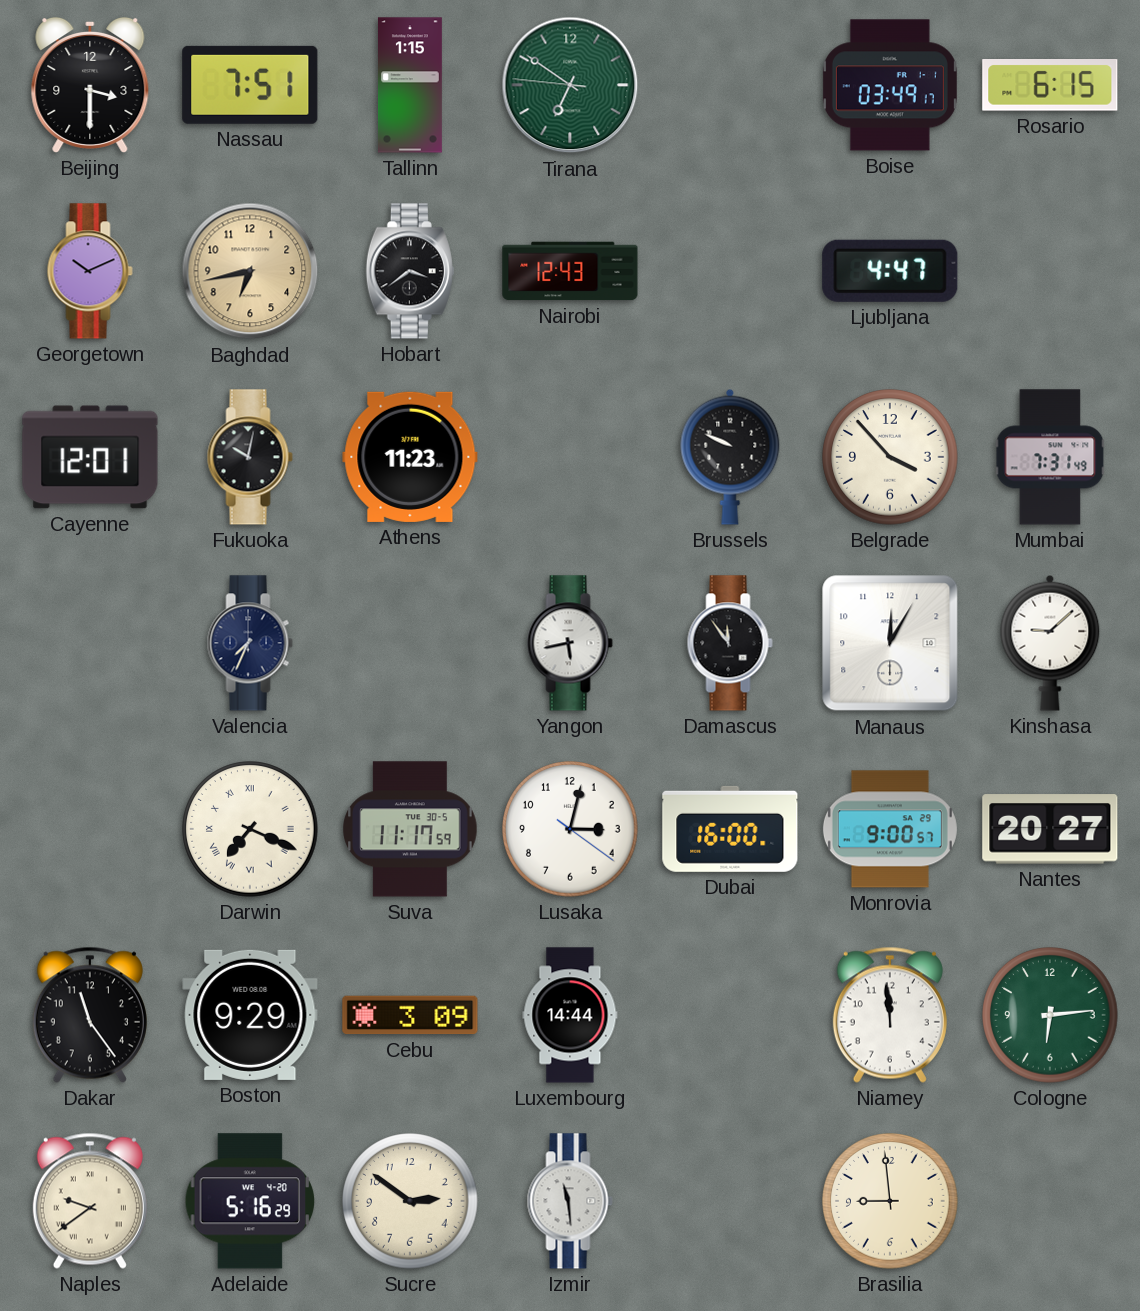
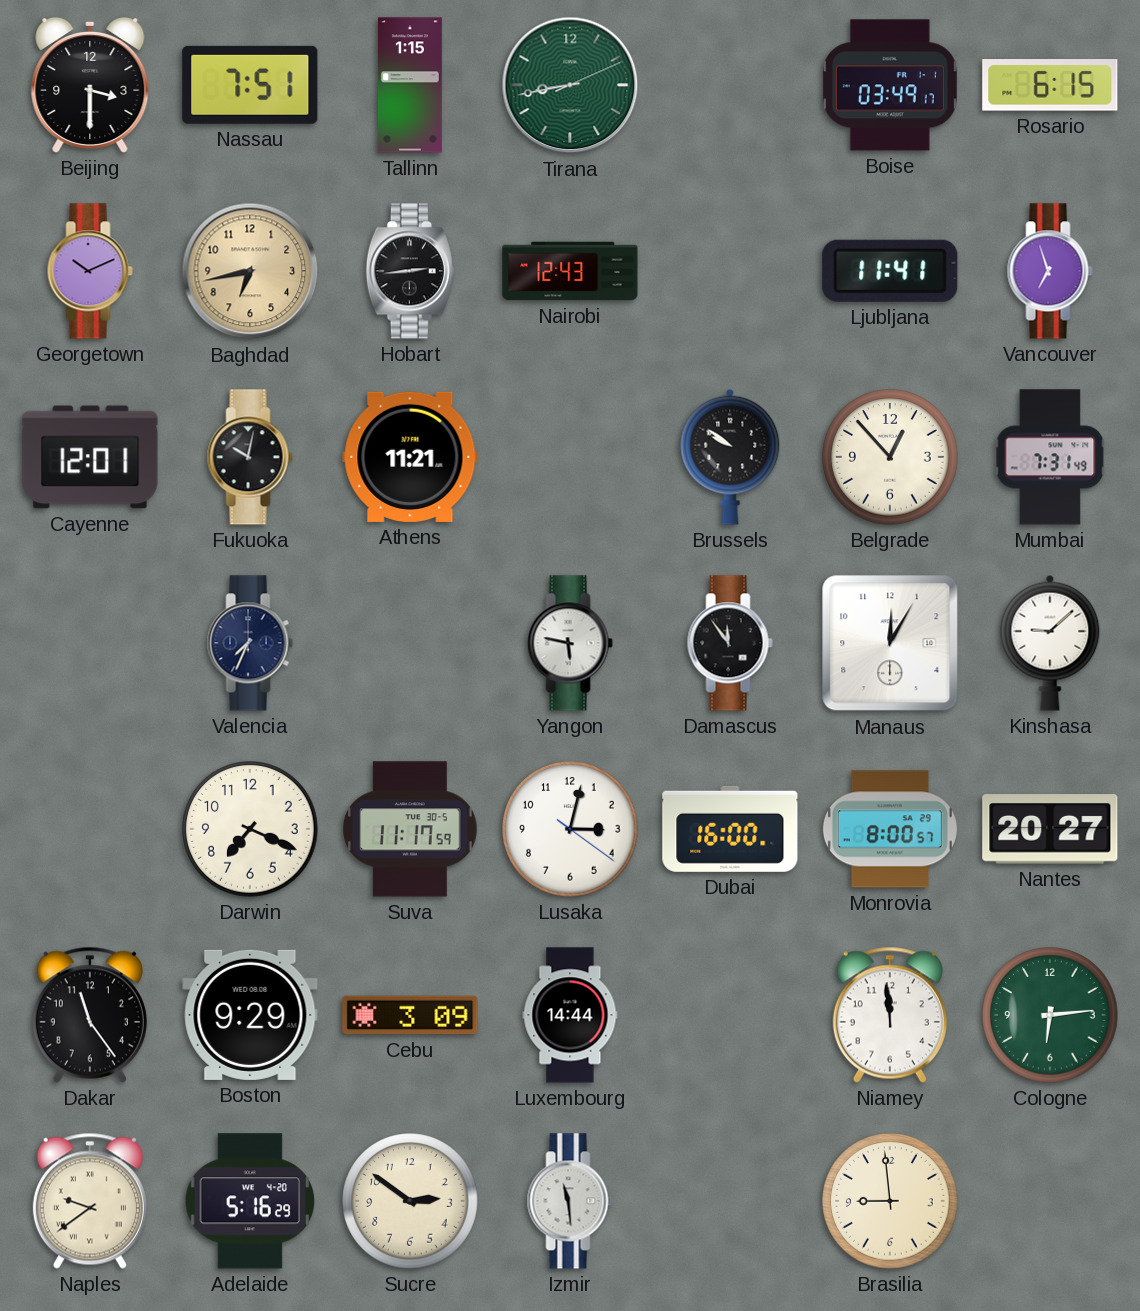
Tirana: 6:50 -> 8:43
Hobart: 3:39 -> 2:44
Ljubljana: 4:47 -> 11:41
Vancouver: none -> 6:57
Athens: 11:23 -> 11:21
Brussels: 9:49 -> 9:51
Belgrade: 3:53 -> 12:53
Yangon: 5:43 -> 5:47
Darwin numerals: Roman -> Arabic
Monrovia: 9:00 -> 8:00
